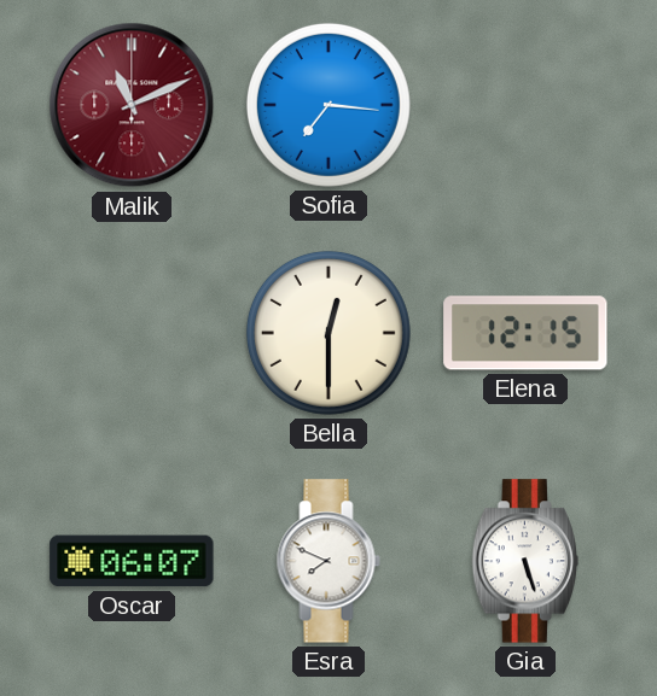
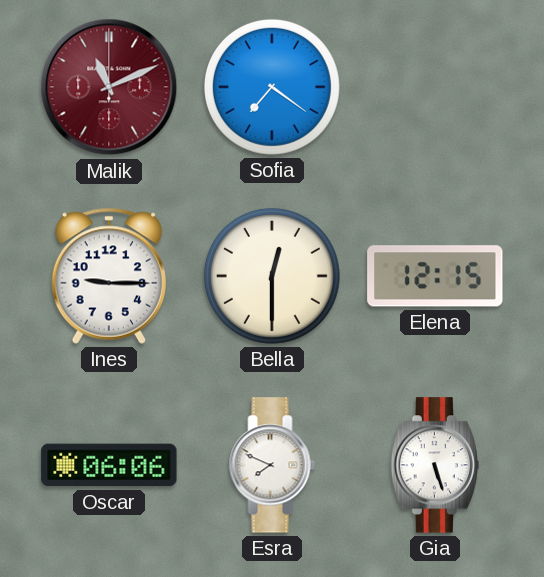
Sofia: 7:16 -> 7:21
Ines: none -> 9:15
Oscar: 06:07 -> 06:06
